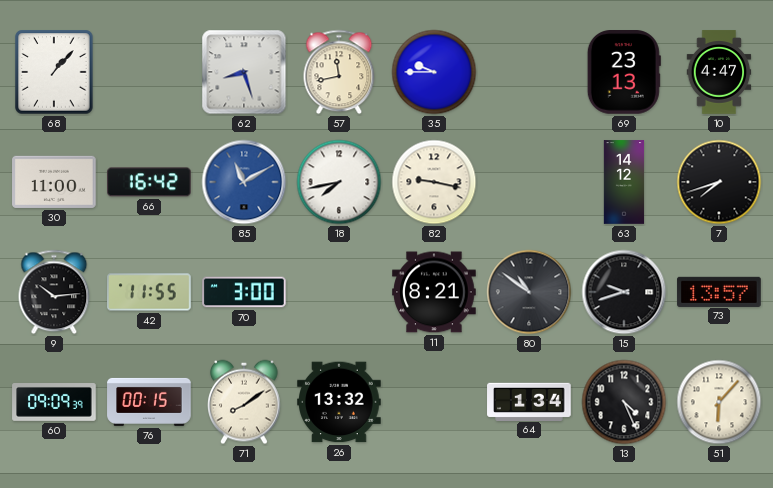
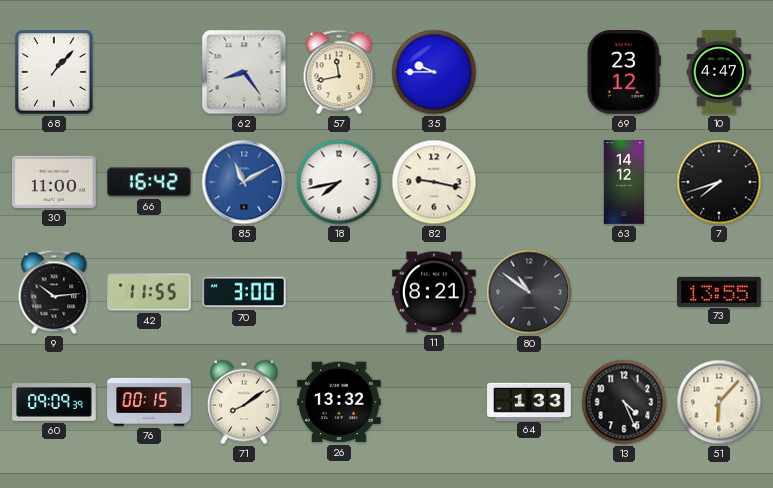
62: 8:27 -> 8:24
69: 23:13 -> 23:12
15: 9:42 -> none
73: 13:57 -> 13:55
64: 1:34 -> 1:33
